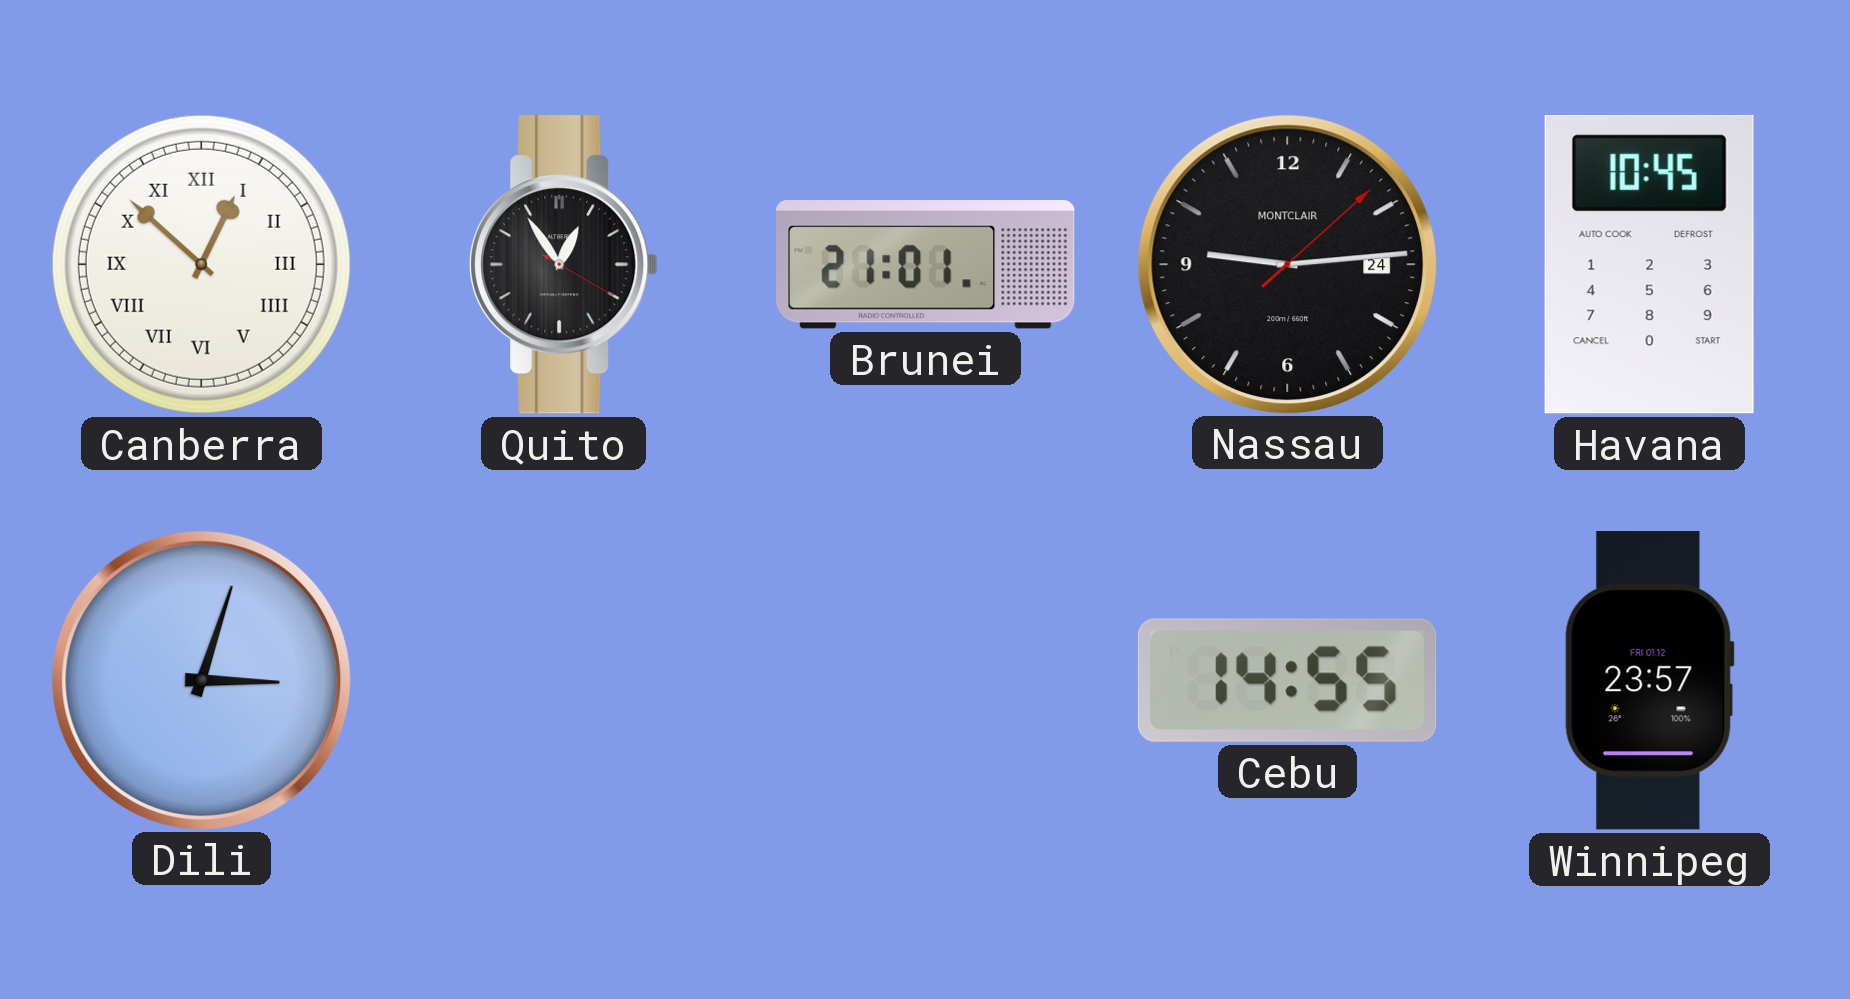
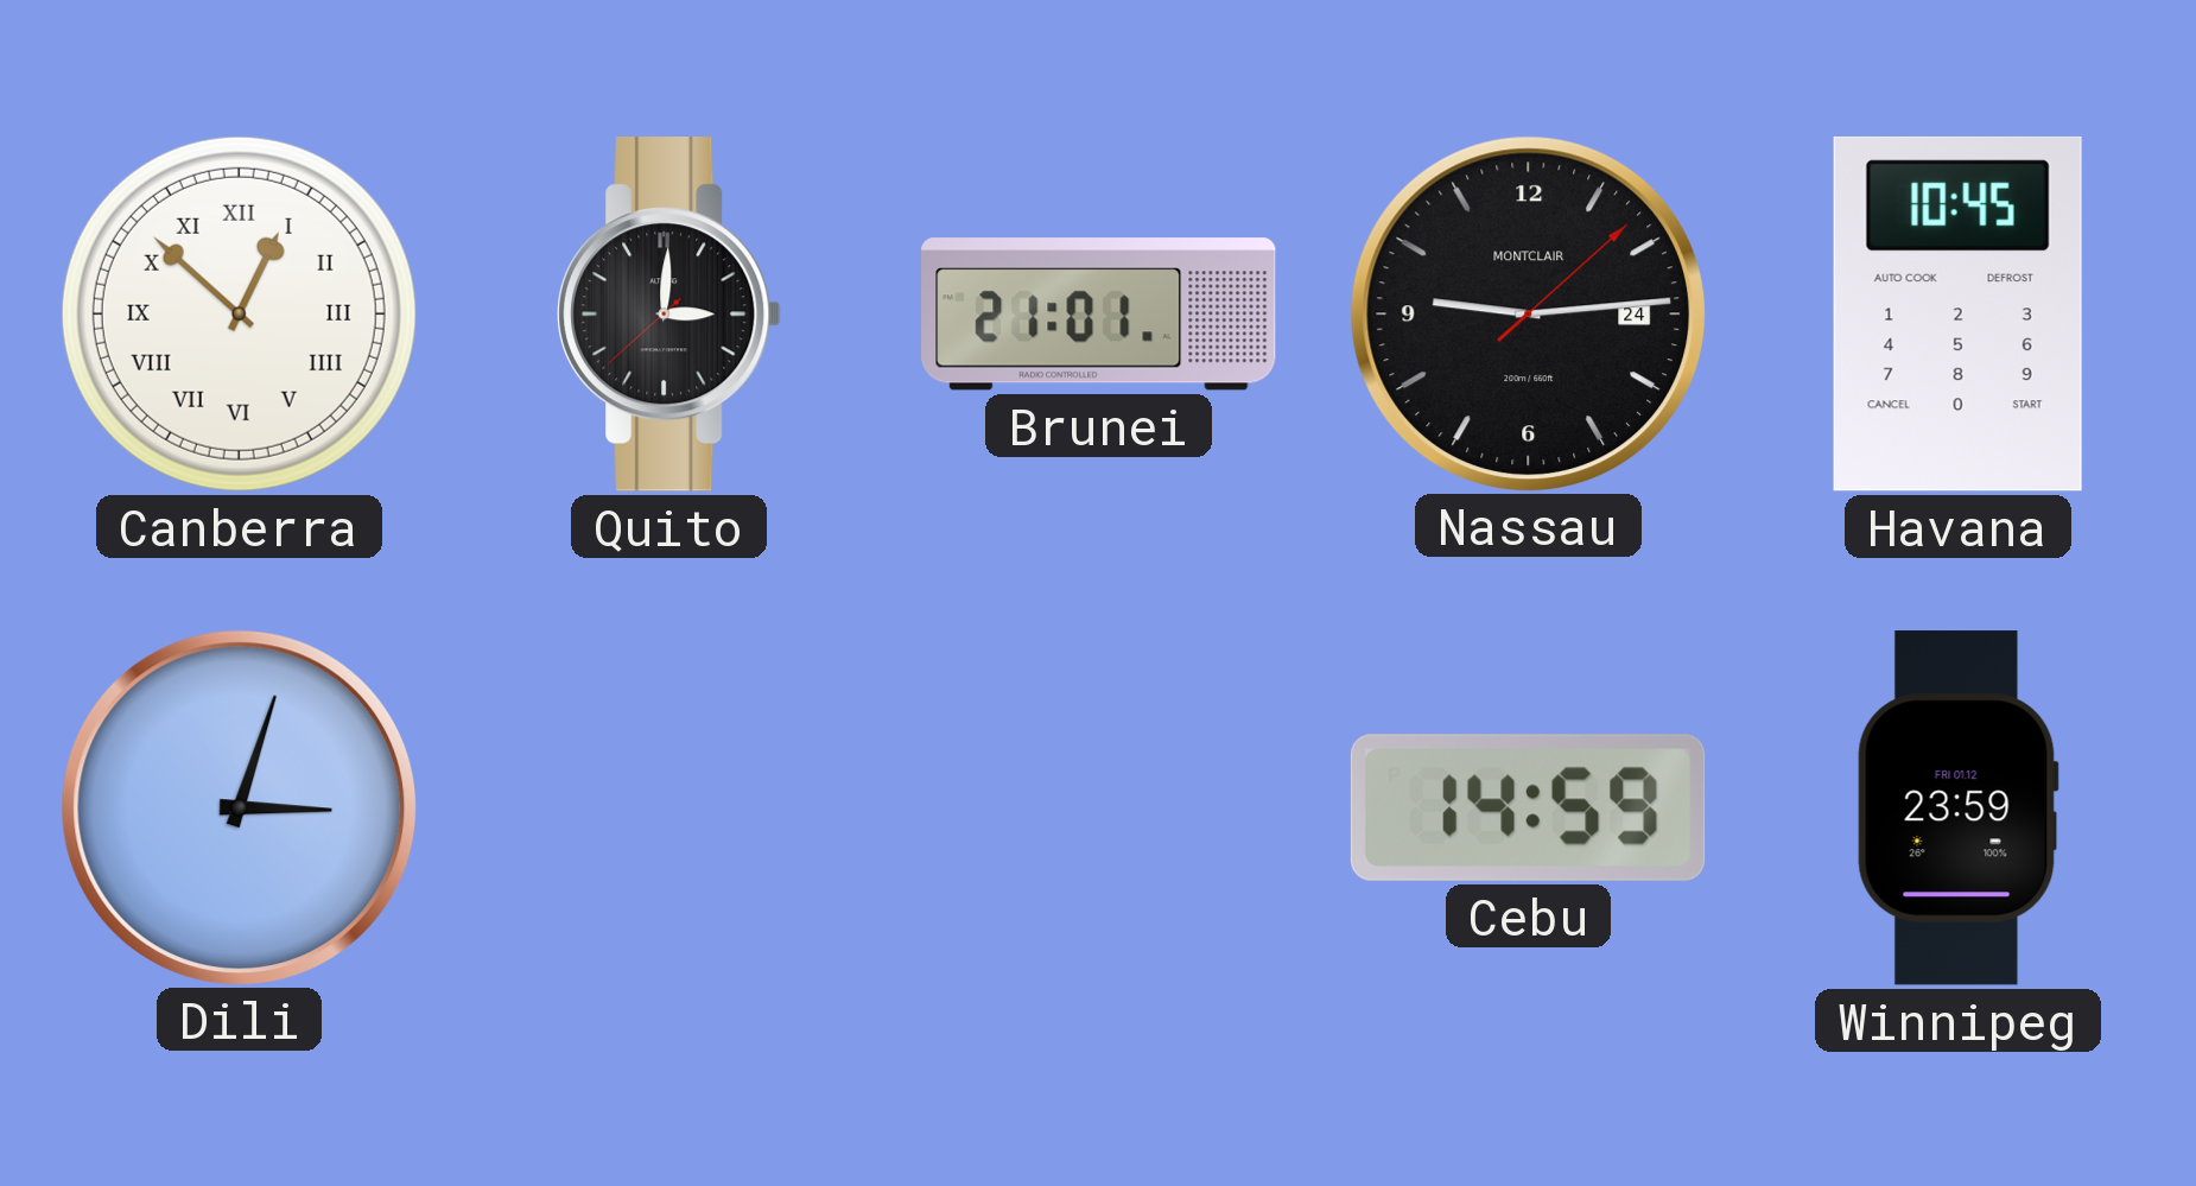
Quito: 12:54 -> 3:00
Cebu: 14:55 -> 14:59
Winnipeg: 23:57 -> 23:59
